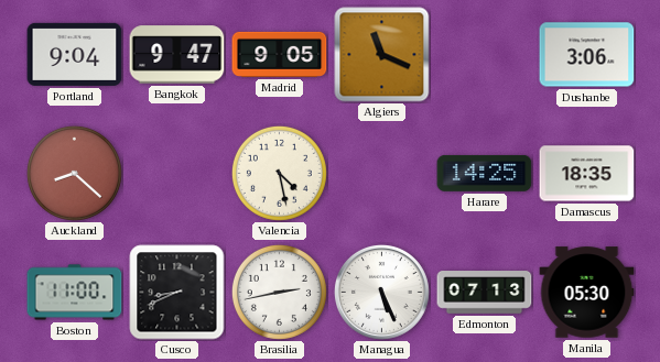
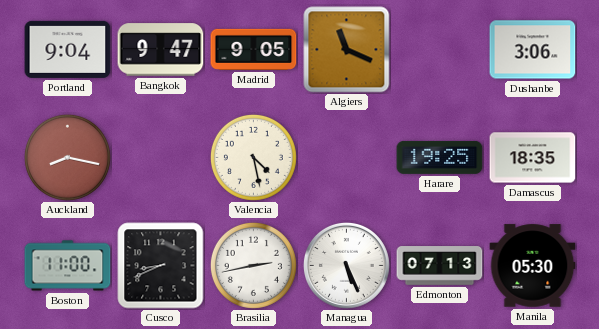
Auckland: 8:22 -> 8:17
Harare: 14:25 -> 19:25
